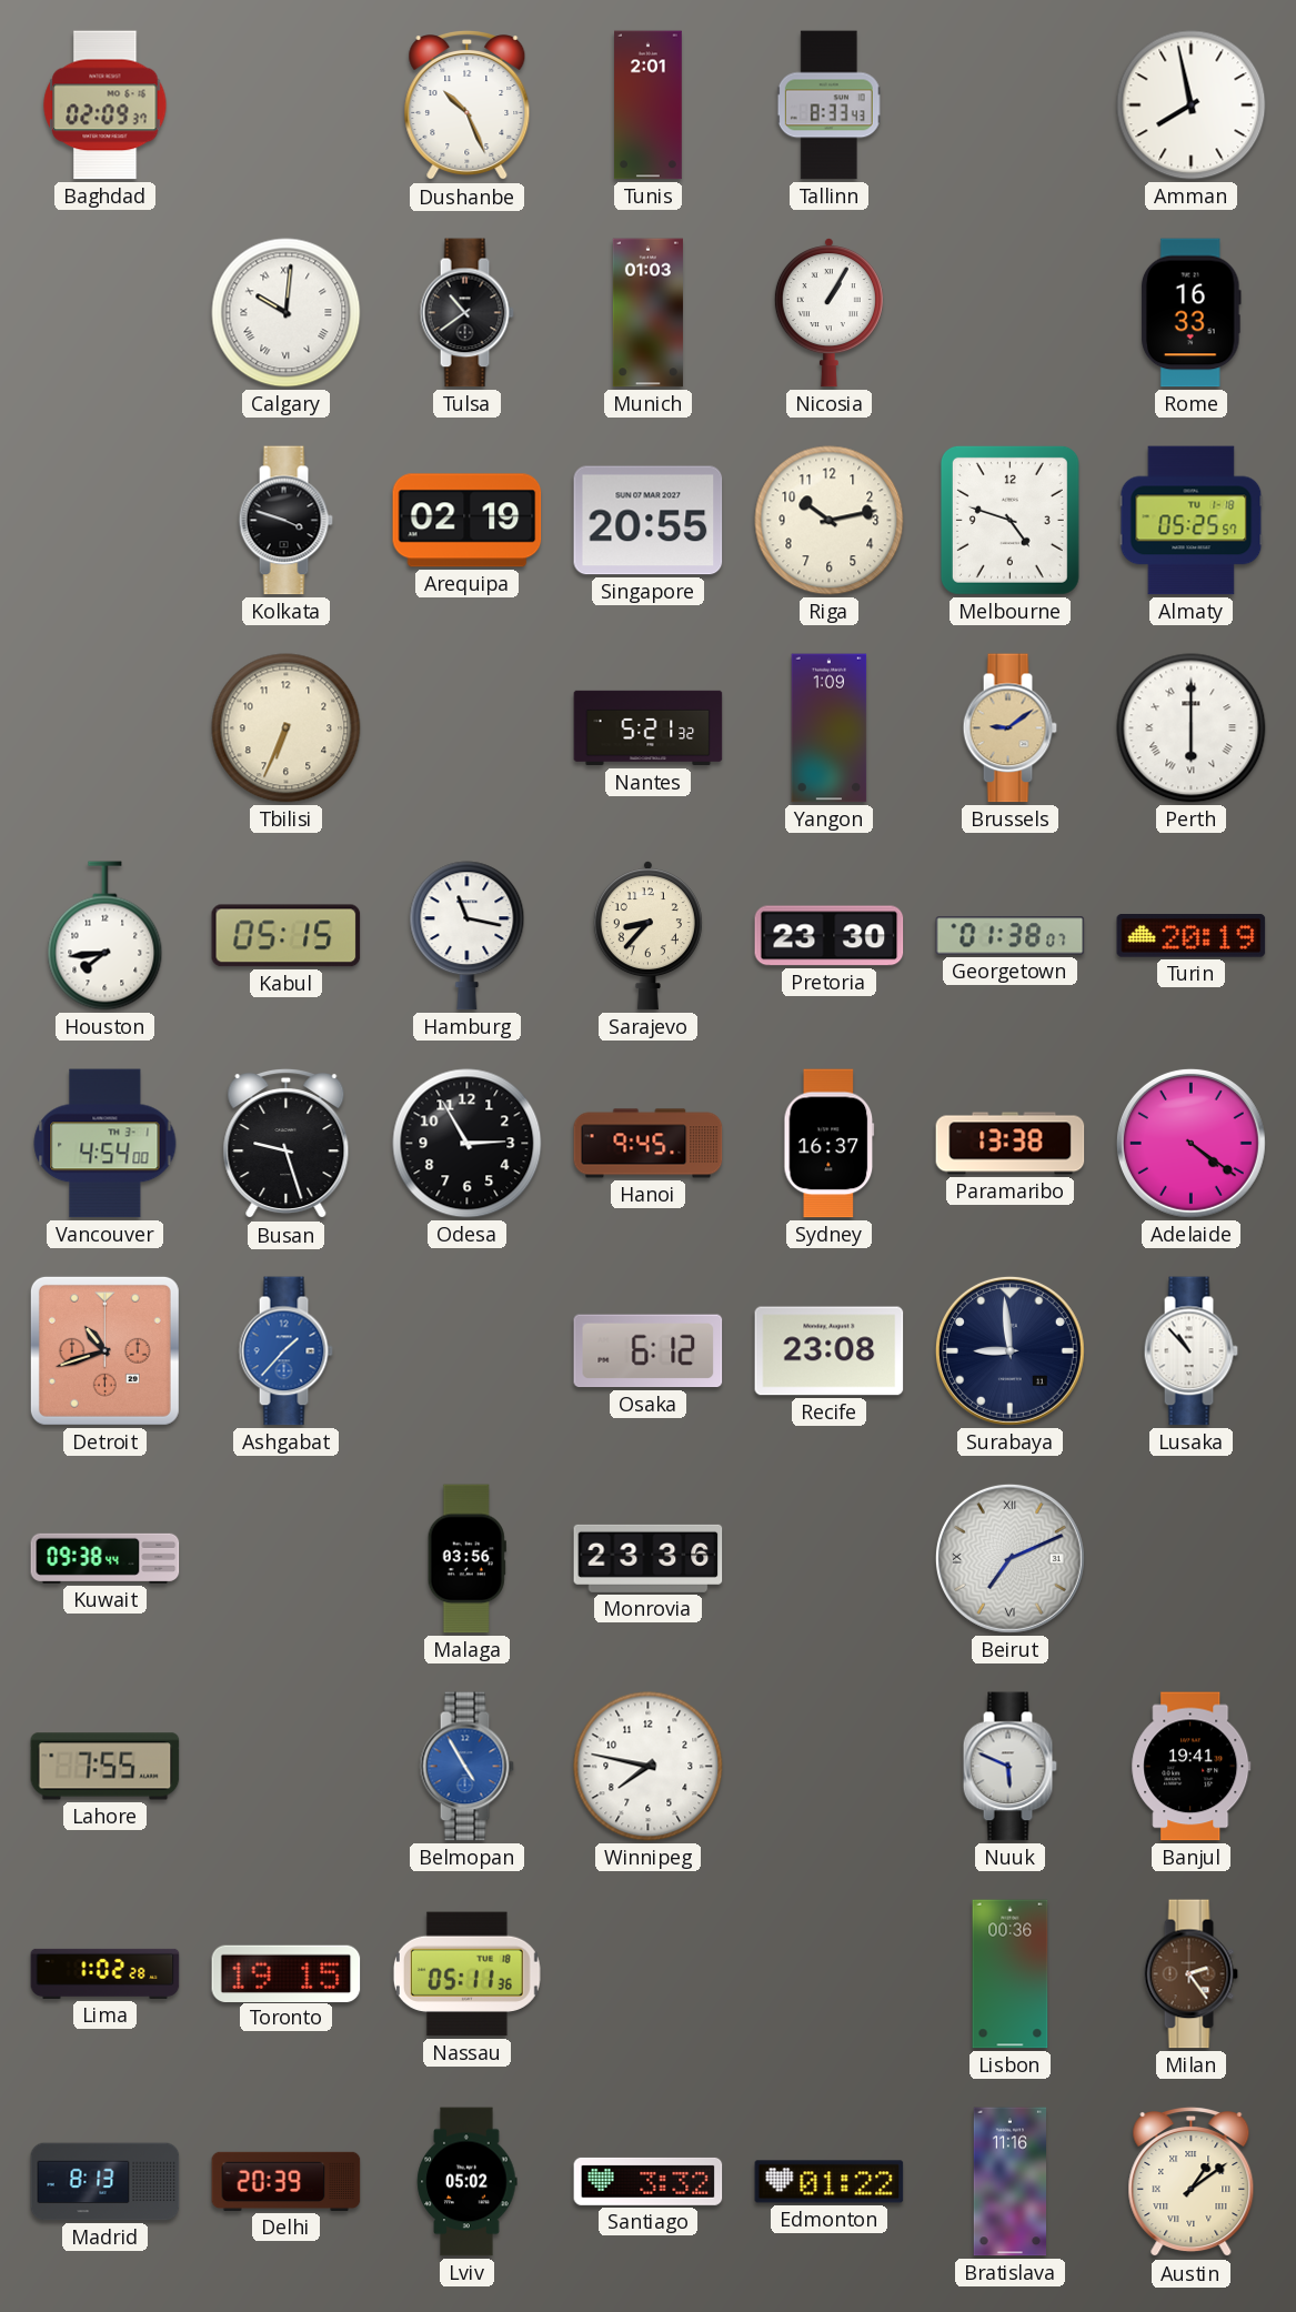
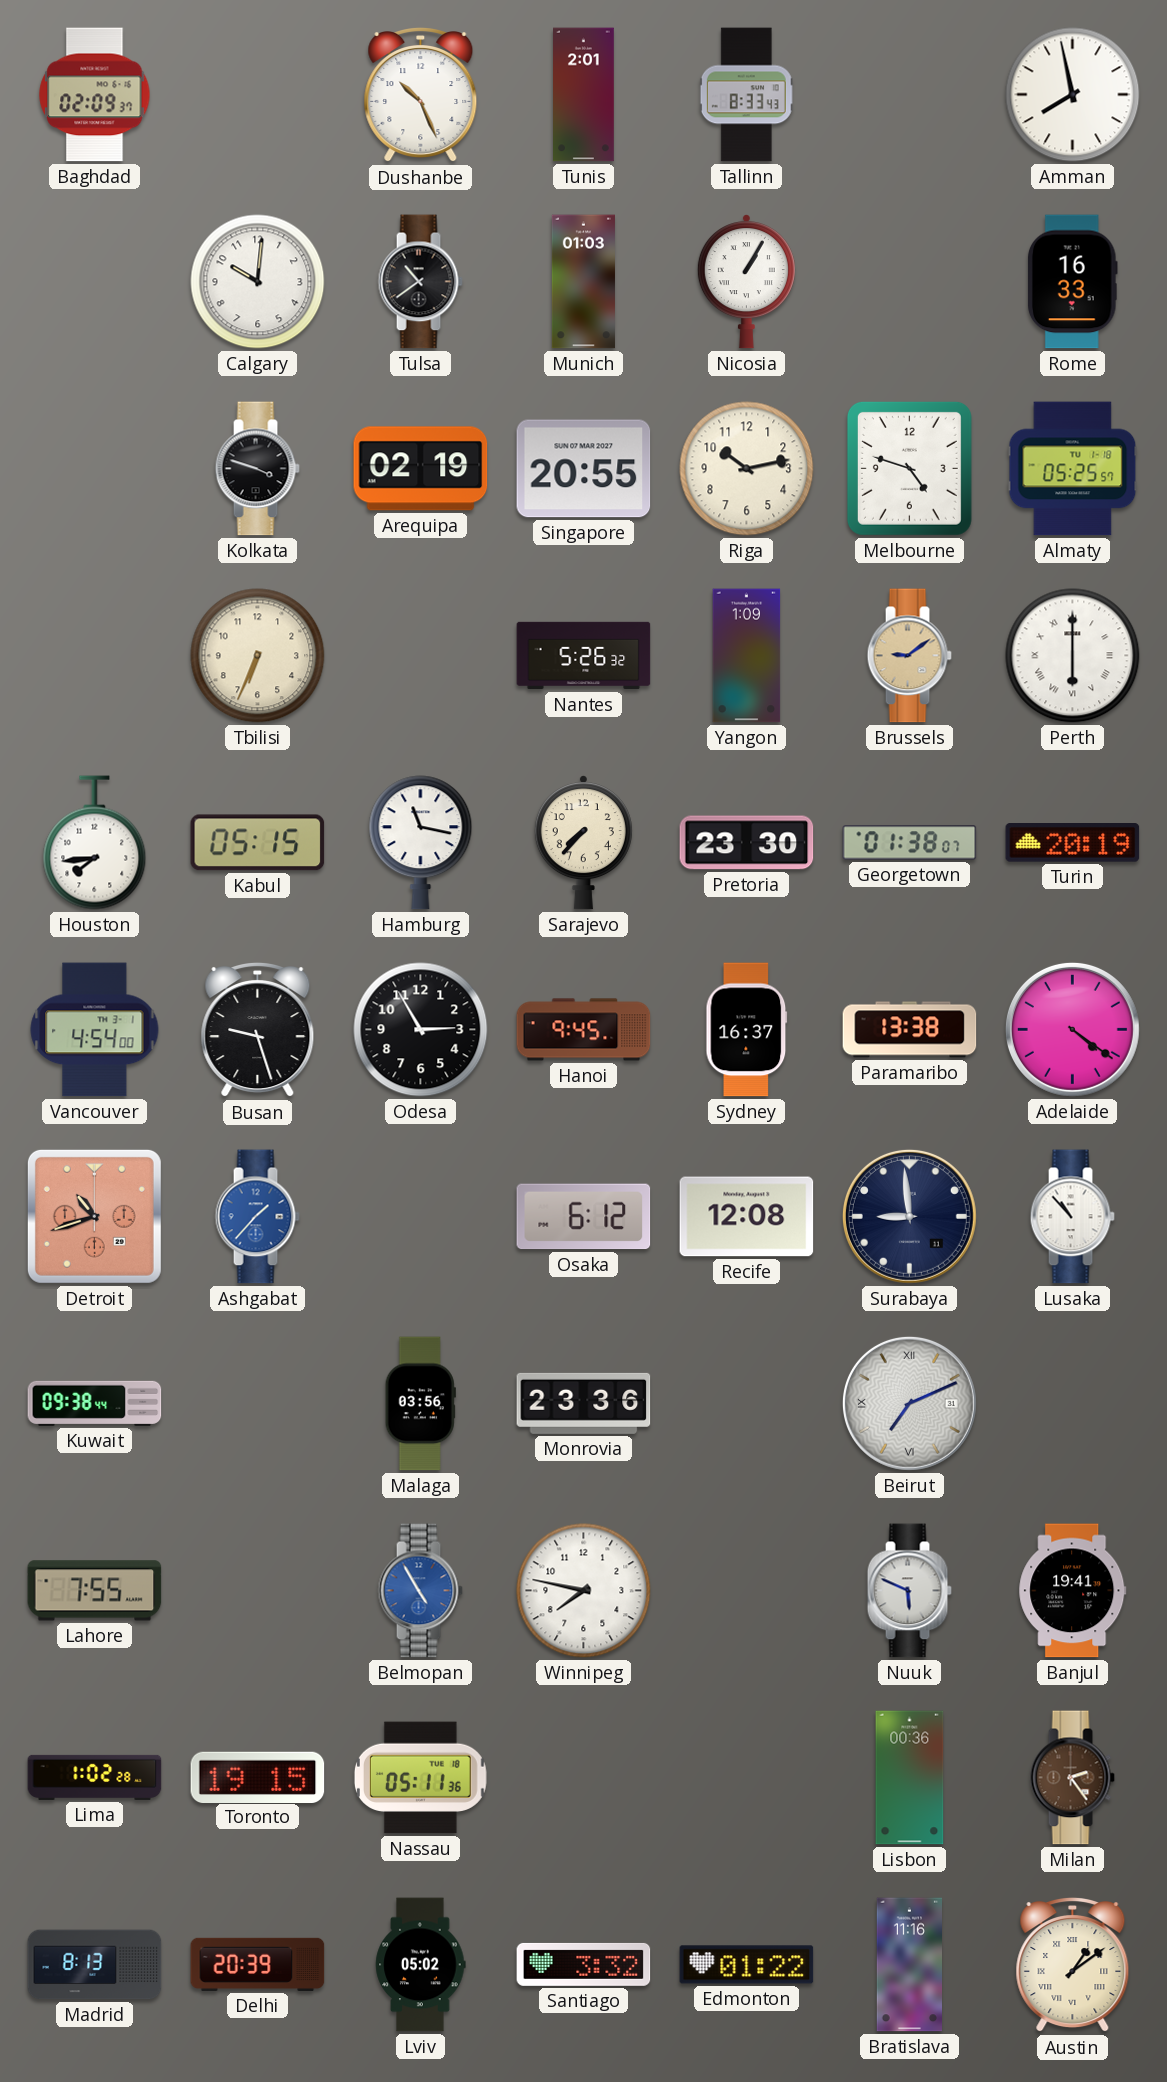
Calgary numerals: Roman -> Arabic
Nantes: 5:21 -> 5:26
Sarajevo: 8:37 -> 7:37
Recife: 23:08 -> 12:08
